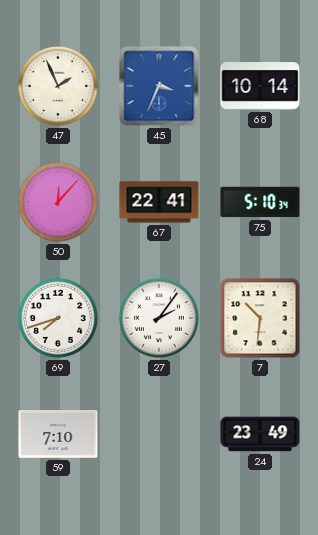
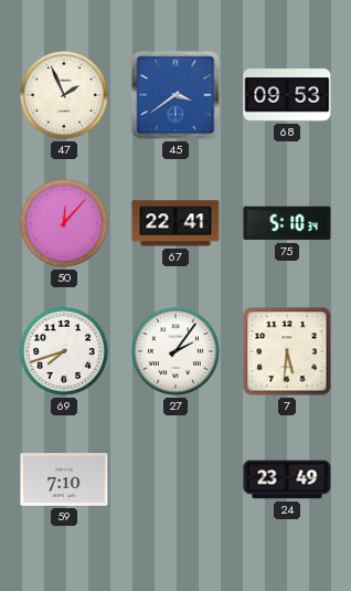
45: 3:34 -> 3:39
68: 10:14 -> 09:53
7: 10:31 -> 5:31
